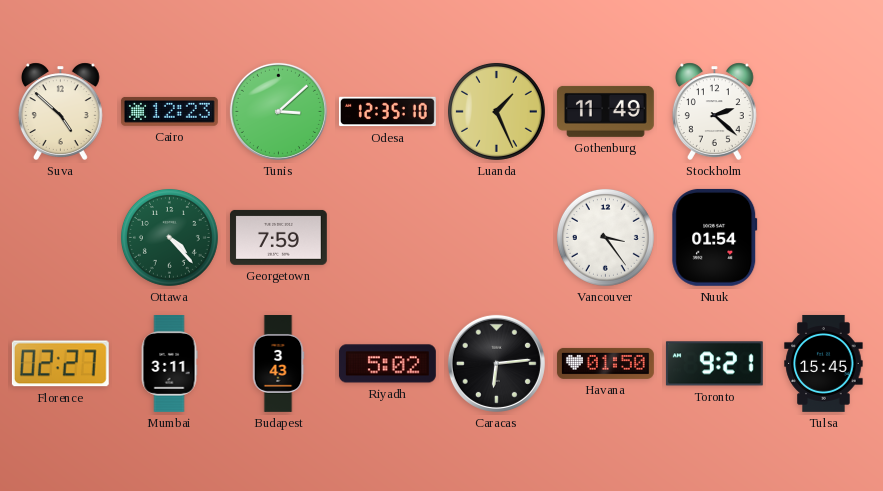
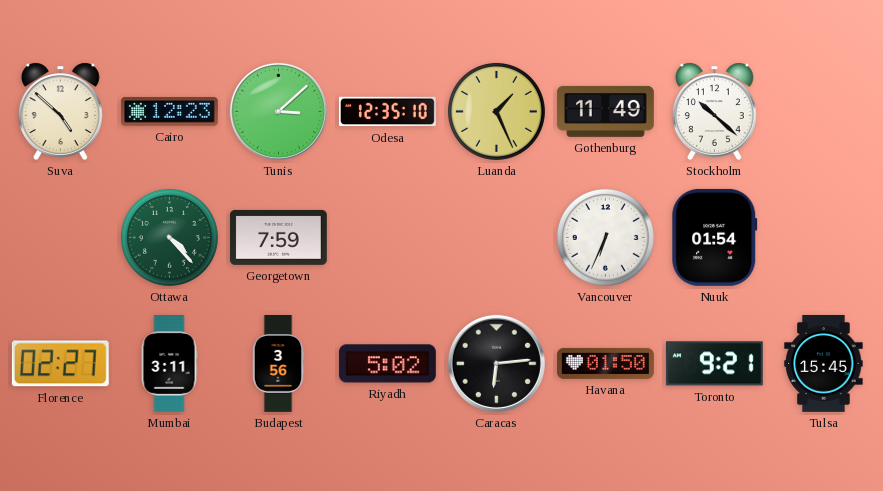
Stockholm: 2:22 -> 10:22
Vancouver: 3:24 -> 6:34
Budapest: 3:43 -> 3:56
